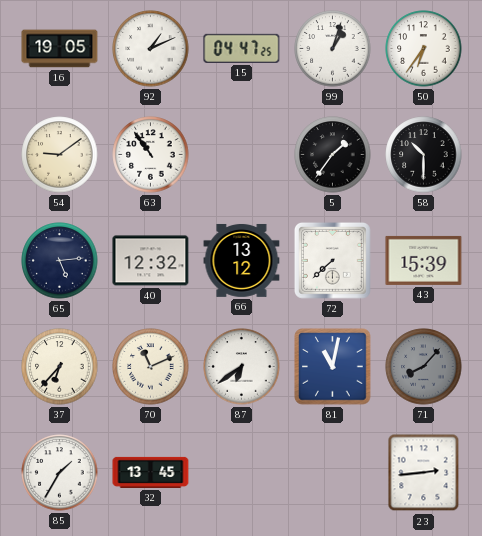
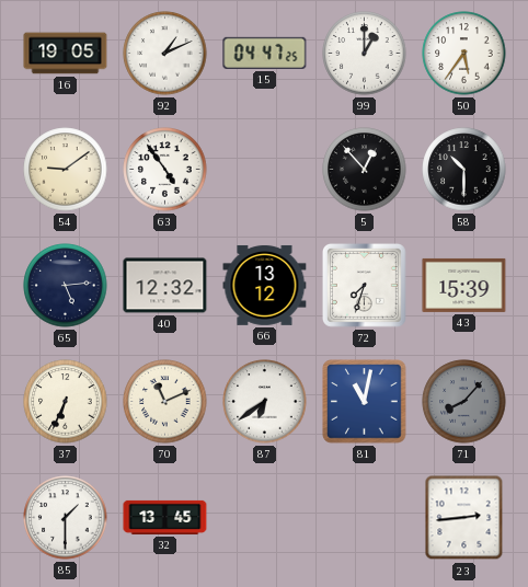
99: 1:03 -> 1:00
50: 6:36 -> 5:36
63: 10:54 -> 4:54
5: 1:36 -> 12:53
72: 7:38 -> 7:33
37: 6:37 -> 6:34
85: 1:35 -> 1:30
